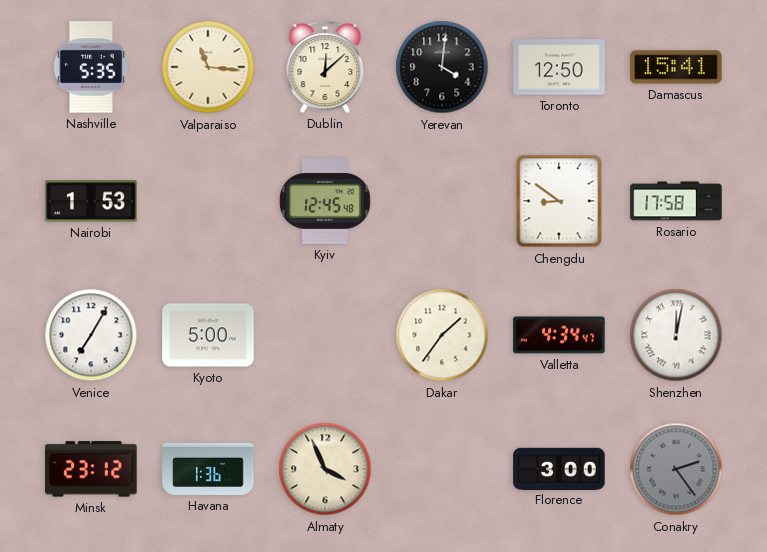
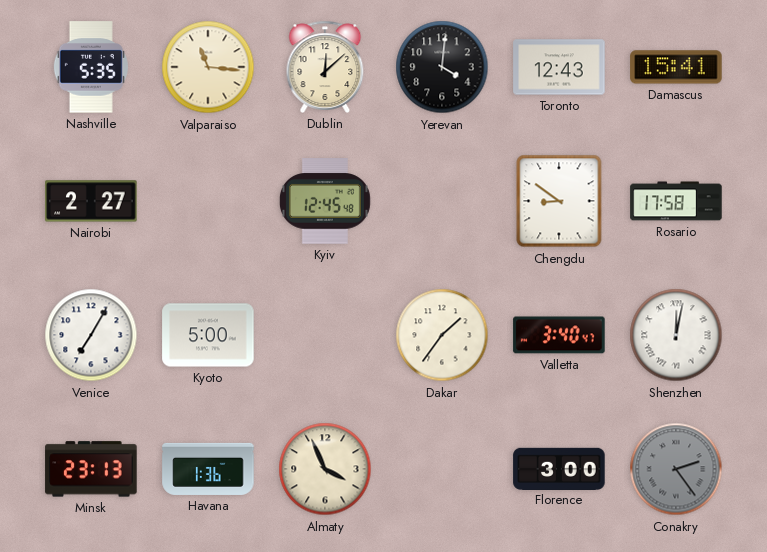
Toronto: 12:50 -> 12:43
Nairobi: 1:53 -> 2:27
Valletta: 4:34 -> 3:40
Minsk: 23:12 -> 23:13
